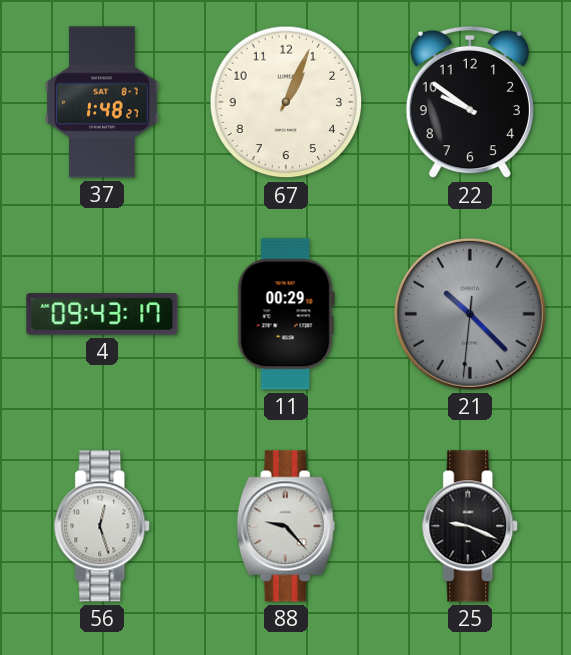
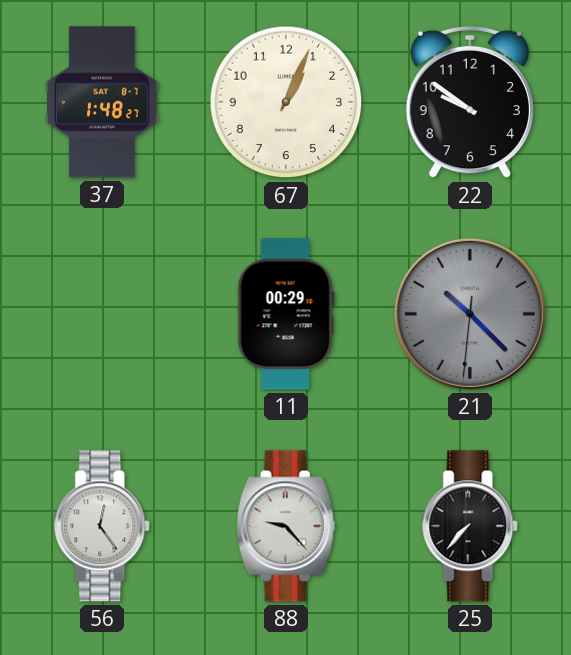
4: 09:43 -> none
56: 12:27 -> 12:24
25: 9:19 -> 7:37
